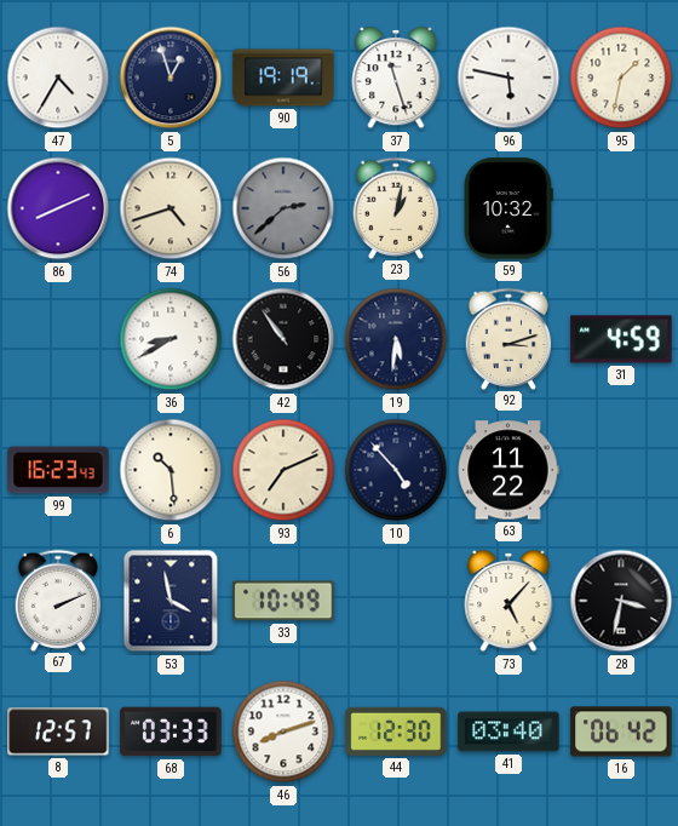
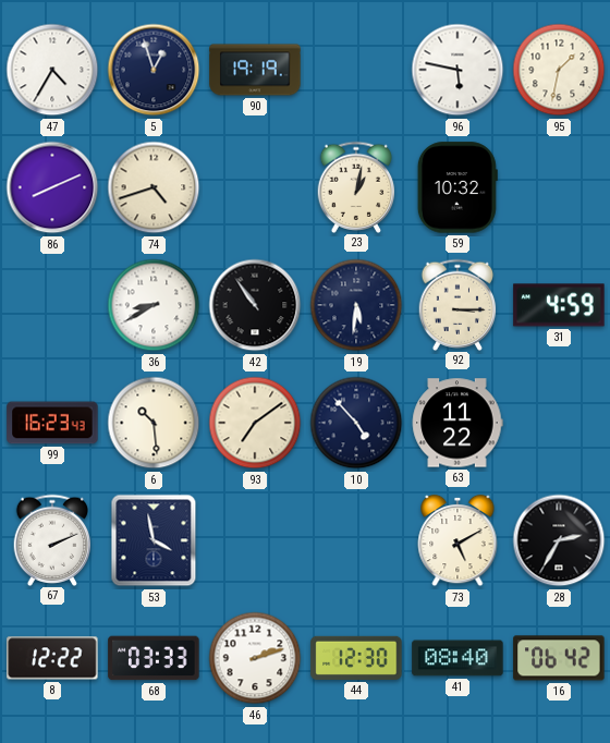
37: 11:27 -> none
56: 2:38 -> none
92: 3:12 -> 3:15
93: 7:11 -> 7:09
33: 10:49 -> none
73: 5:07 -> 5:10
28: 3:32 -> 2:35
8: 12:57 -> 12:22
46: 8:12 -> 2:12
41: 03:40 -> 08:40
